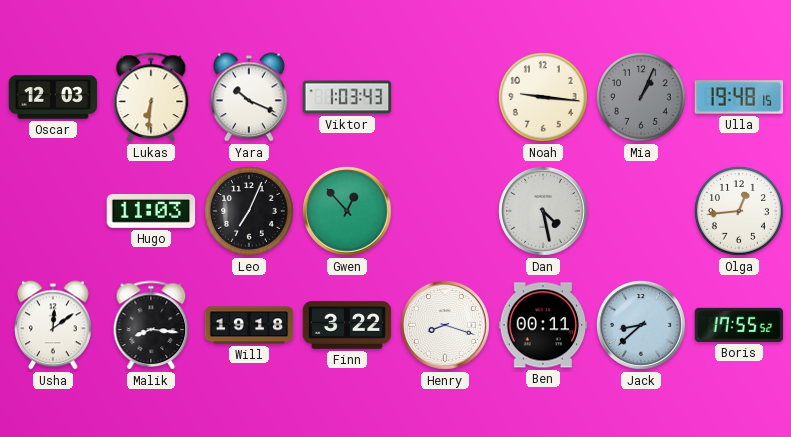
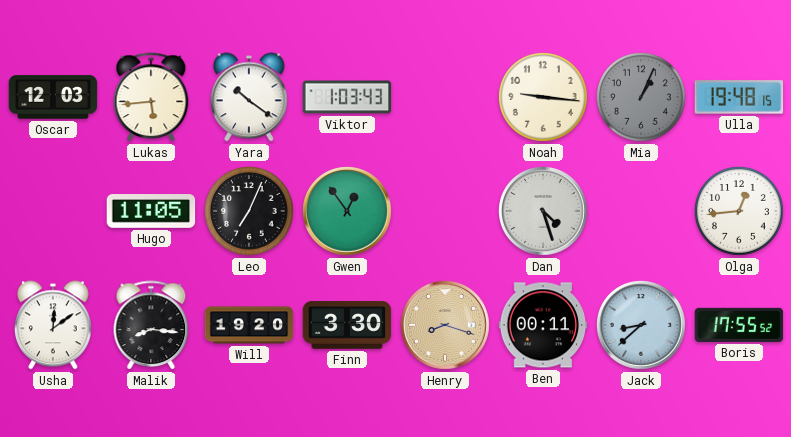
Lukas: 6:31 -> 5:44
Yara: 10:19 -> 10:21
Hugo: 11:03 -> 11:05
Gwen: 12:53 -> 12:54
Dan: 4:28 -> 4:27
Will: 19:18 -> 19:20
Finn: 3:22 -> 3:30
Henry dial: white -> champagne
